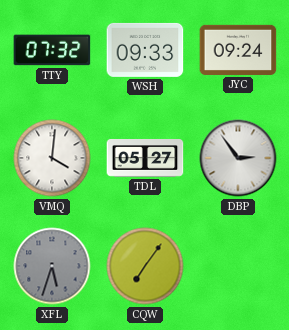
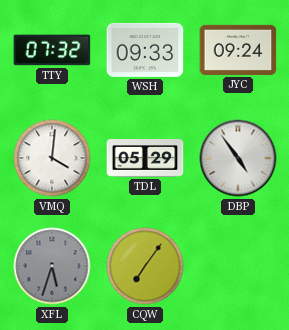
TDL: 05:27 -> 05:29
DBP: 2:54 -> 4:54
